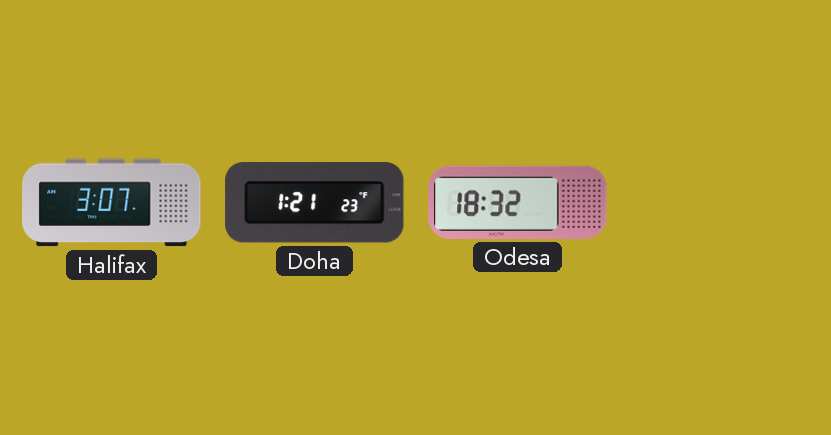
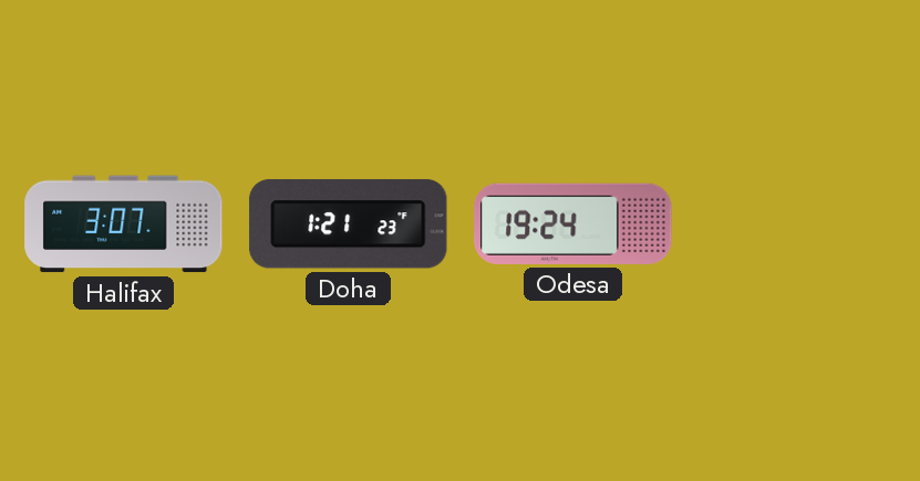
Odesa: 18:32 -> 19:24
